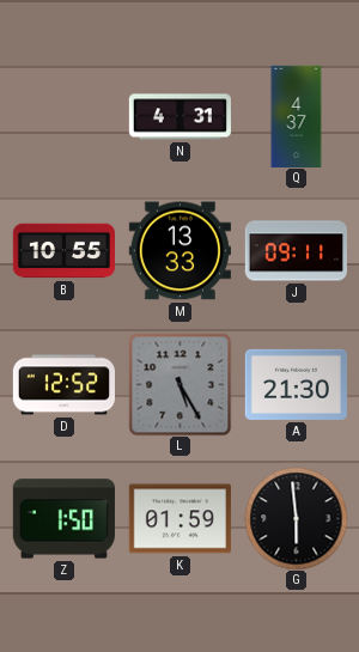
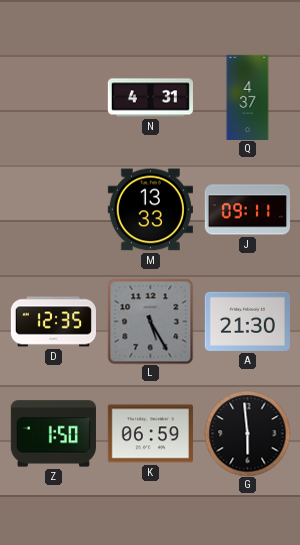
B: 10:55 -> none
D: 12:52 -> 12:35
K: 01:59 -> 06:59
